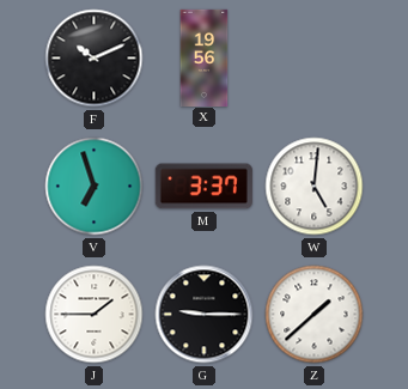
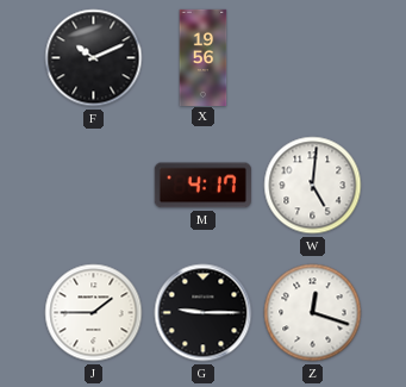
V: 6:57 -> none
M: 3:37 -> 4:17
Z: 1:38 -> 12:18
